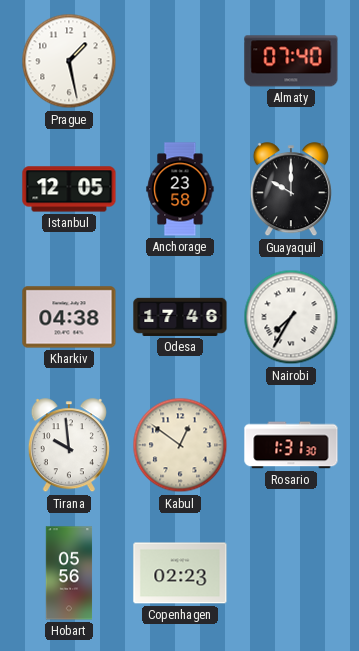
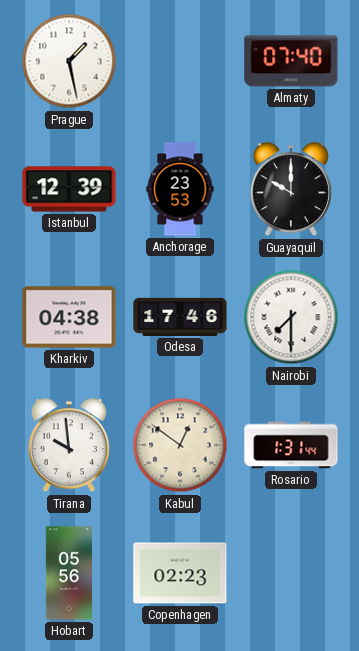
Istanbul: 12:05 -> 12:39
Anchorage: 23:58 -> 23:53
Nairobi: 7:35 -> 7:30
Rosario: 1:31:30 -> 1:31:44
